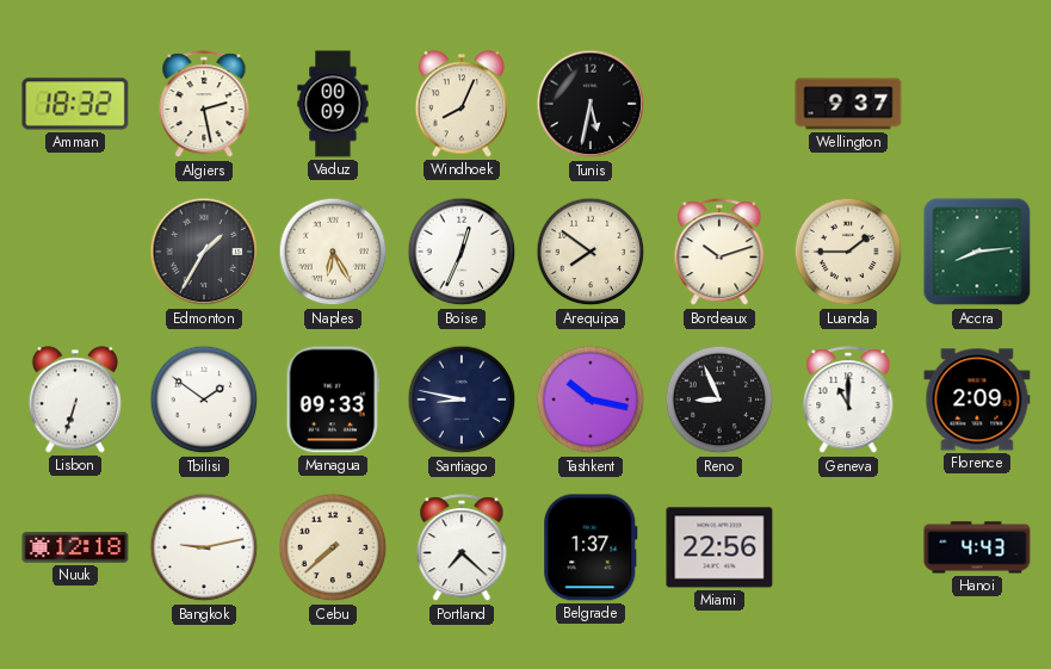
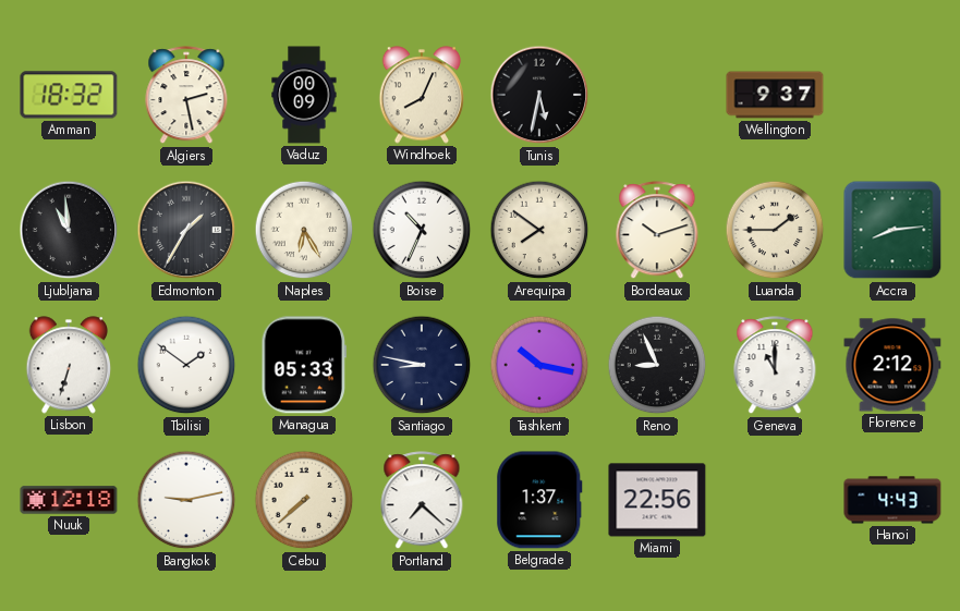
Ljubljana: none -> 10:59
Boise: 12:34 -> 10:34
Managua: 09:33 -> 05:33
Florence: 2:09 -> 2:12
